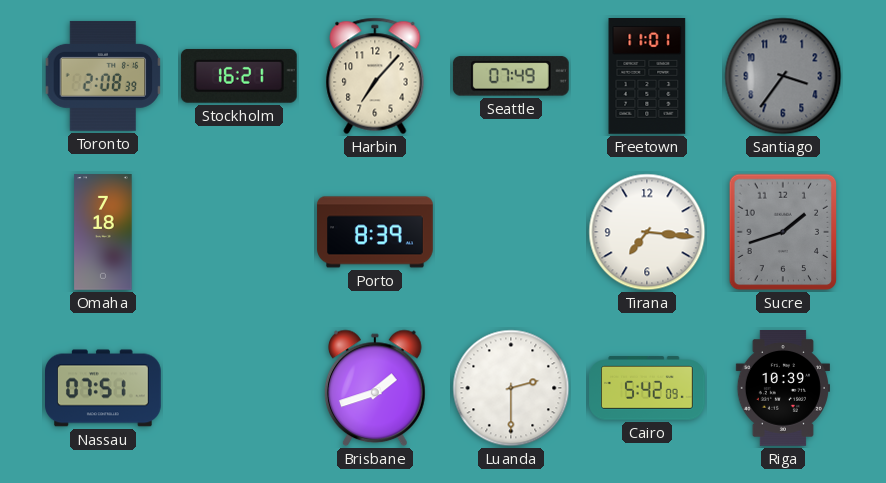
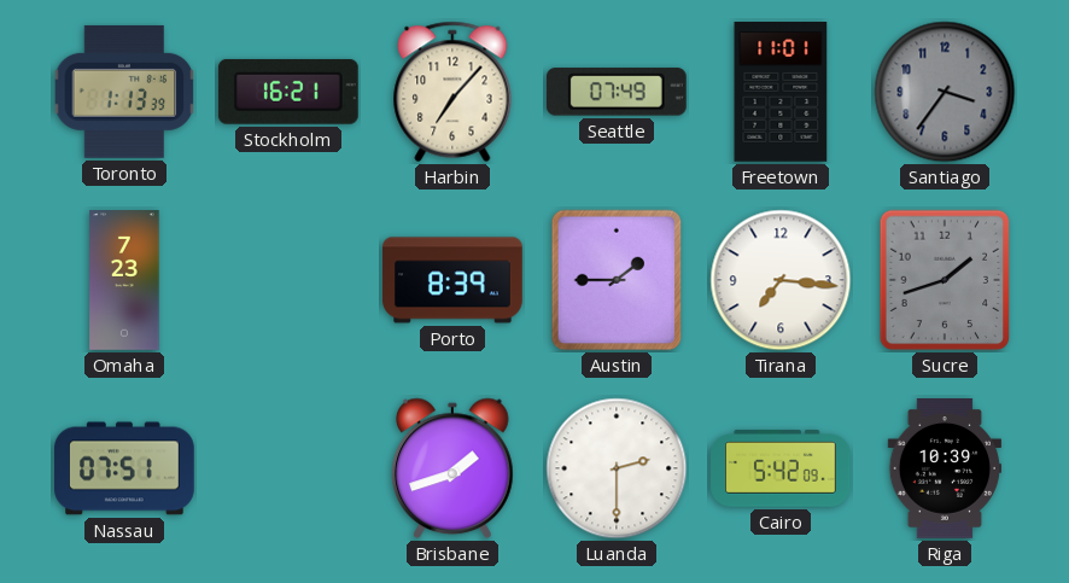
Toronto: 2:08 -> 1:13
Omaha: 7:18 -> 7:23
Austin: none -> 1:45
